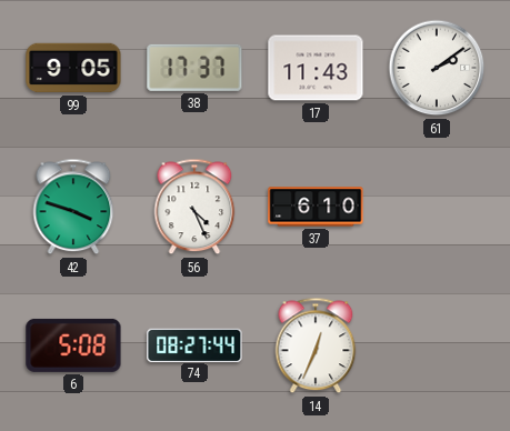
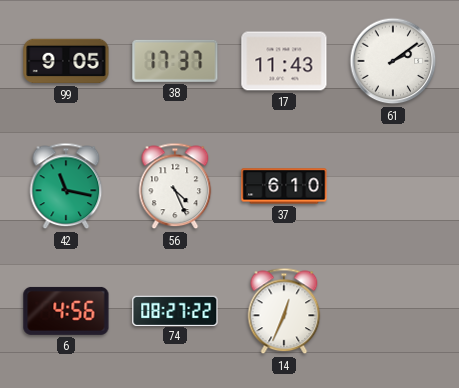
42: 3:48 -> 11:17
6: 5:08 -> 4:56
74: 08:27:44 -> 08:27:22
